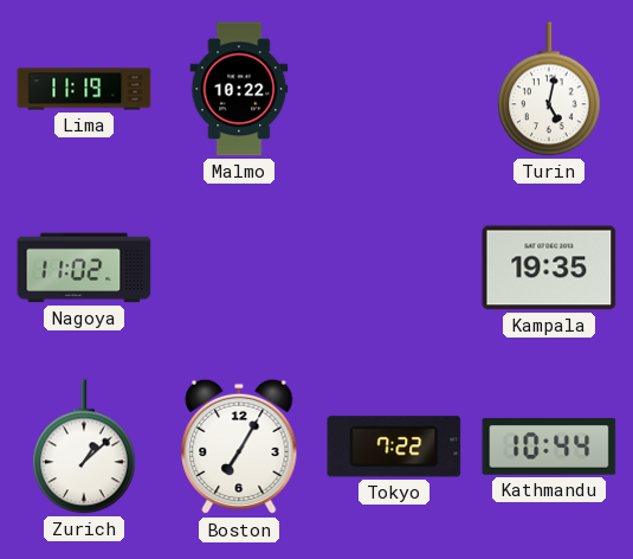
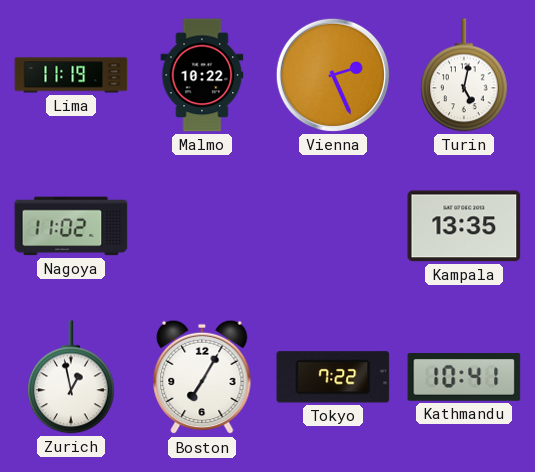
Vienna: none -> 2:26
Kampala: 19:35 -> 13:35
Zurich: 1:08 -> 12:58
Kathmandu: 10:44 -> 10:41
